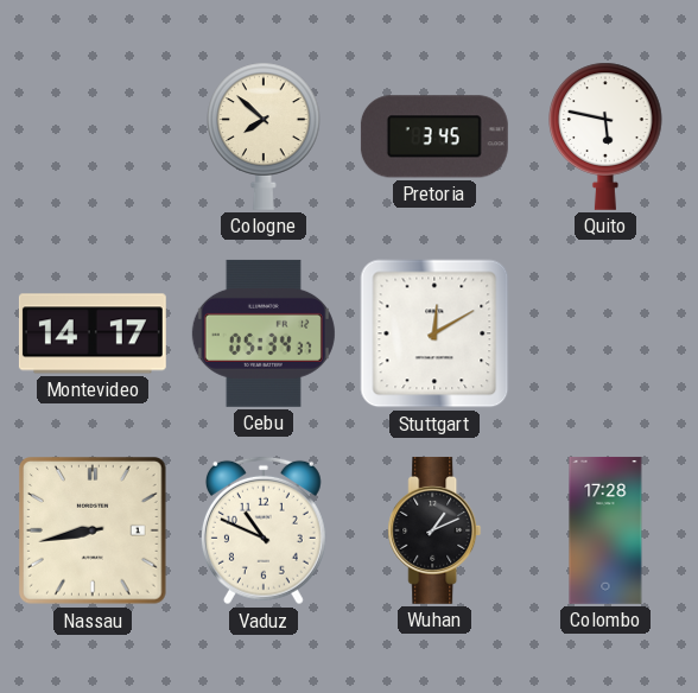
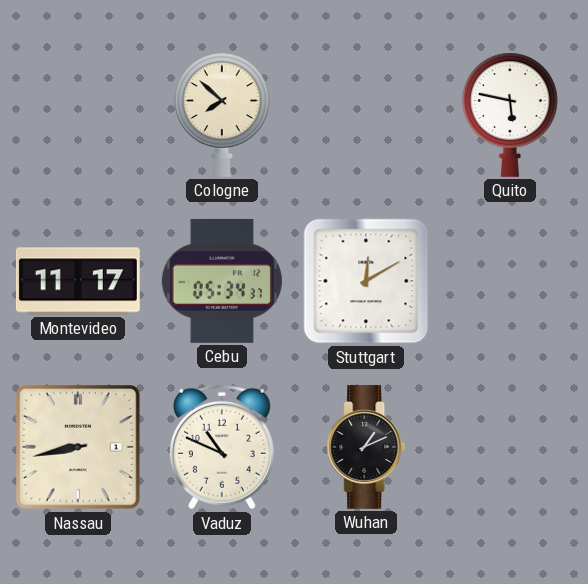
Pretoria: 3:45 -> none
Montevideo: 14:17 -> 11:17
Colombo: 17:28 -> none
